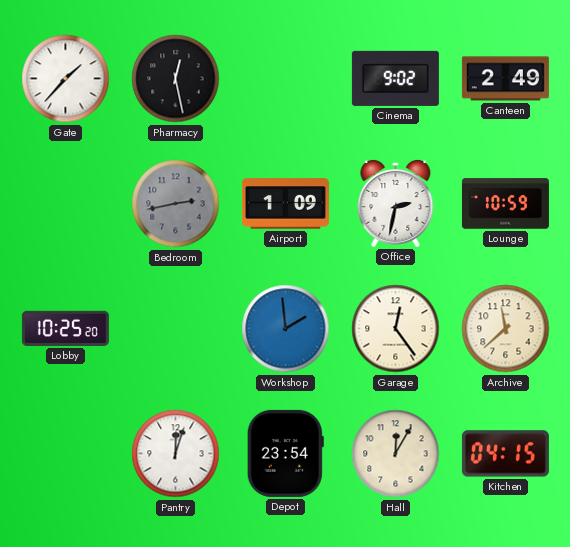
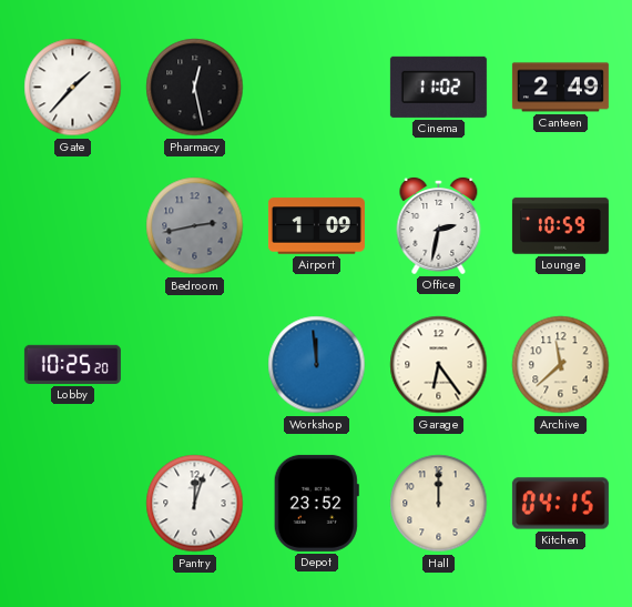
Cinema: 9:02 -> 11:02
Workshop: 1:59 -> 11:59
Garage: 12:24 -> 6:24
Depot: 23:54 -> 23:52
Hall: 12:05 -> 12:00
